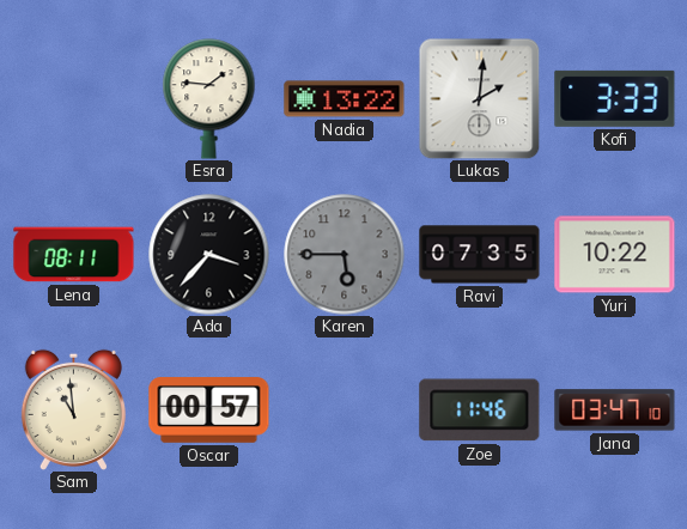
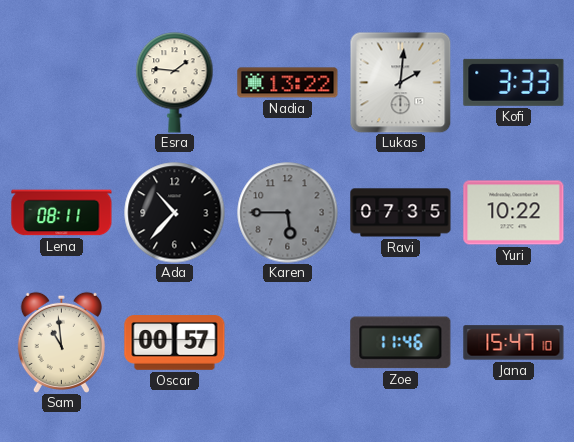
Ada: 3:37 -> 10:37
Jana: 03:47 -> 15:47
